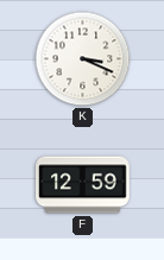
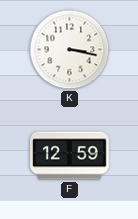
K: 3:19 -> 3:17
